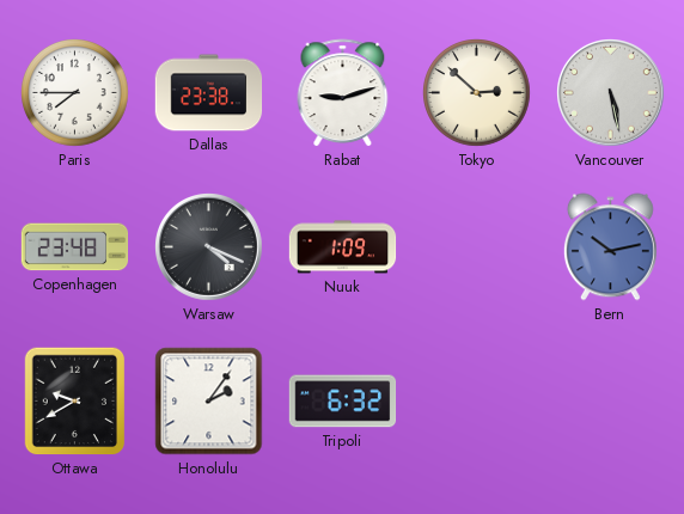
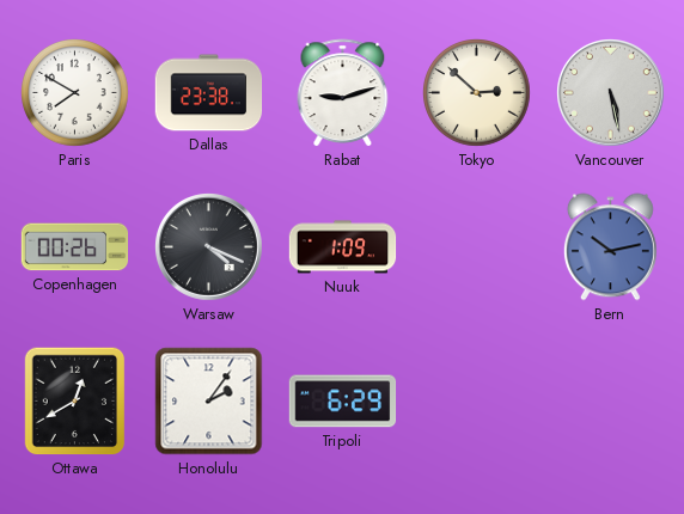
Paris: 7:45 -> 7:50
Copenhagen: 23:48 -> 00:26
Ottawa: 9:40 -> 12:40
Tripoli: 6:32 -> 6:29
